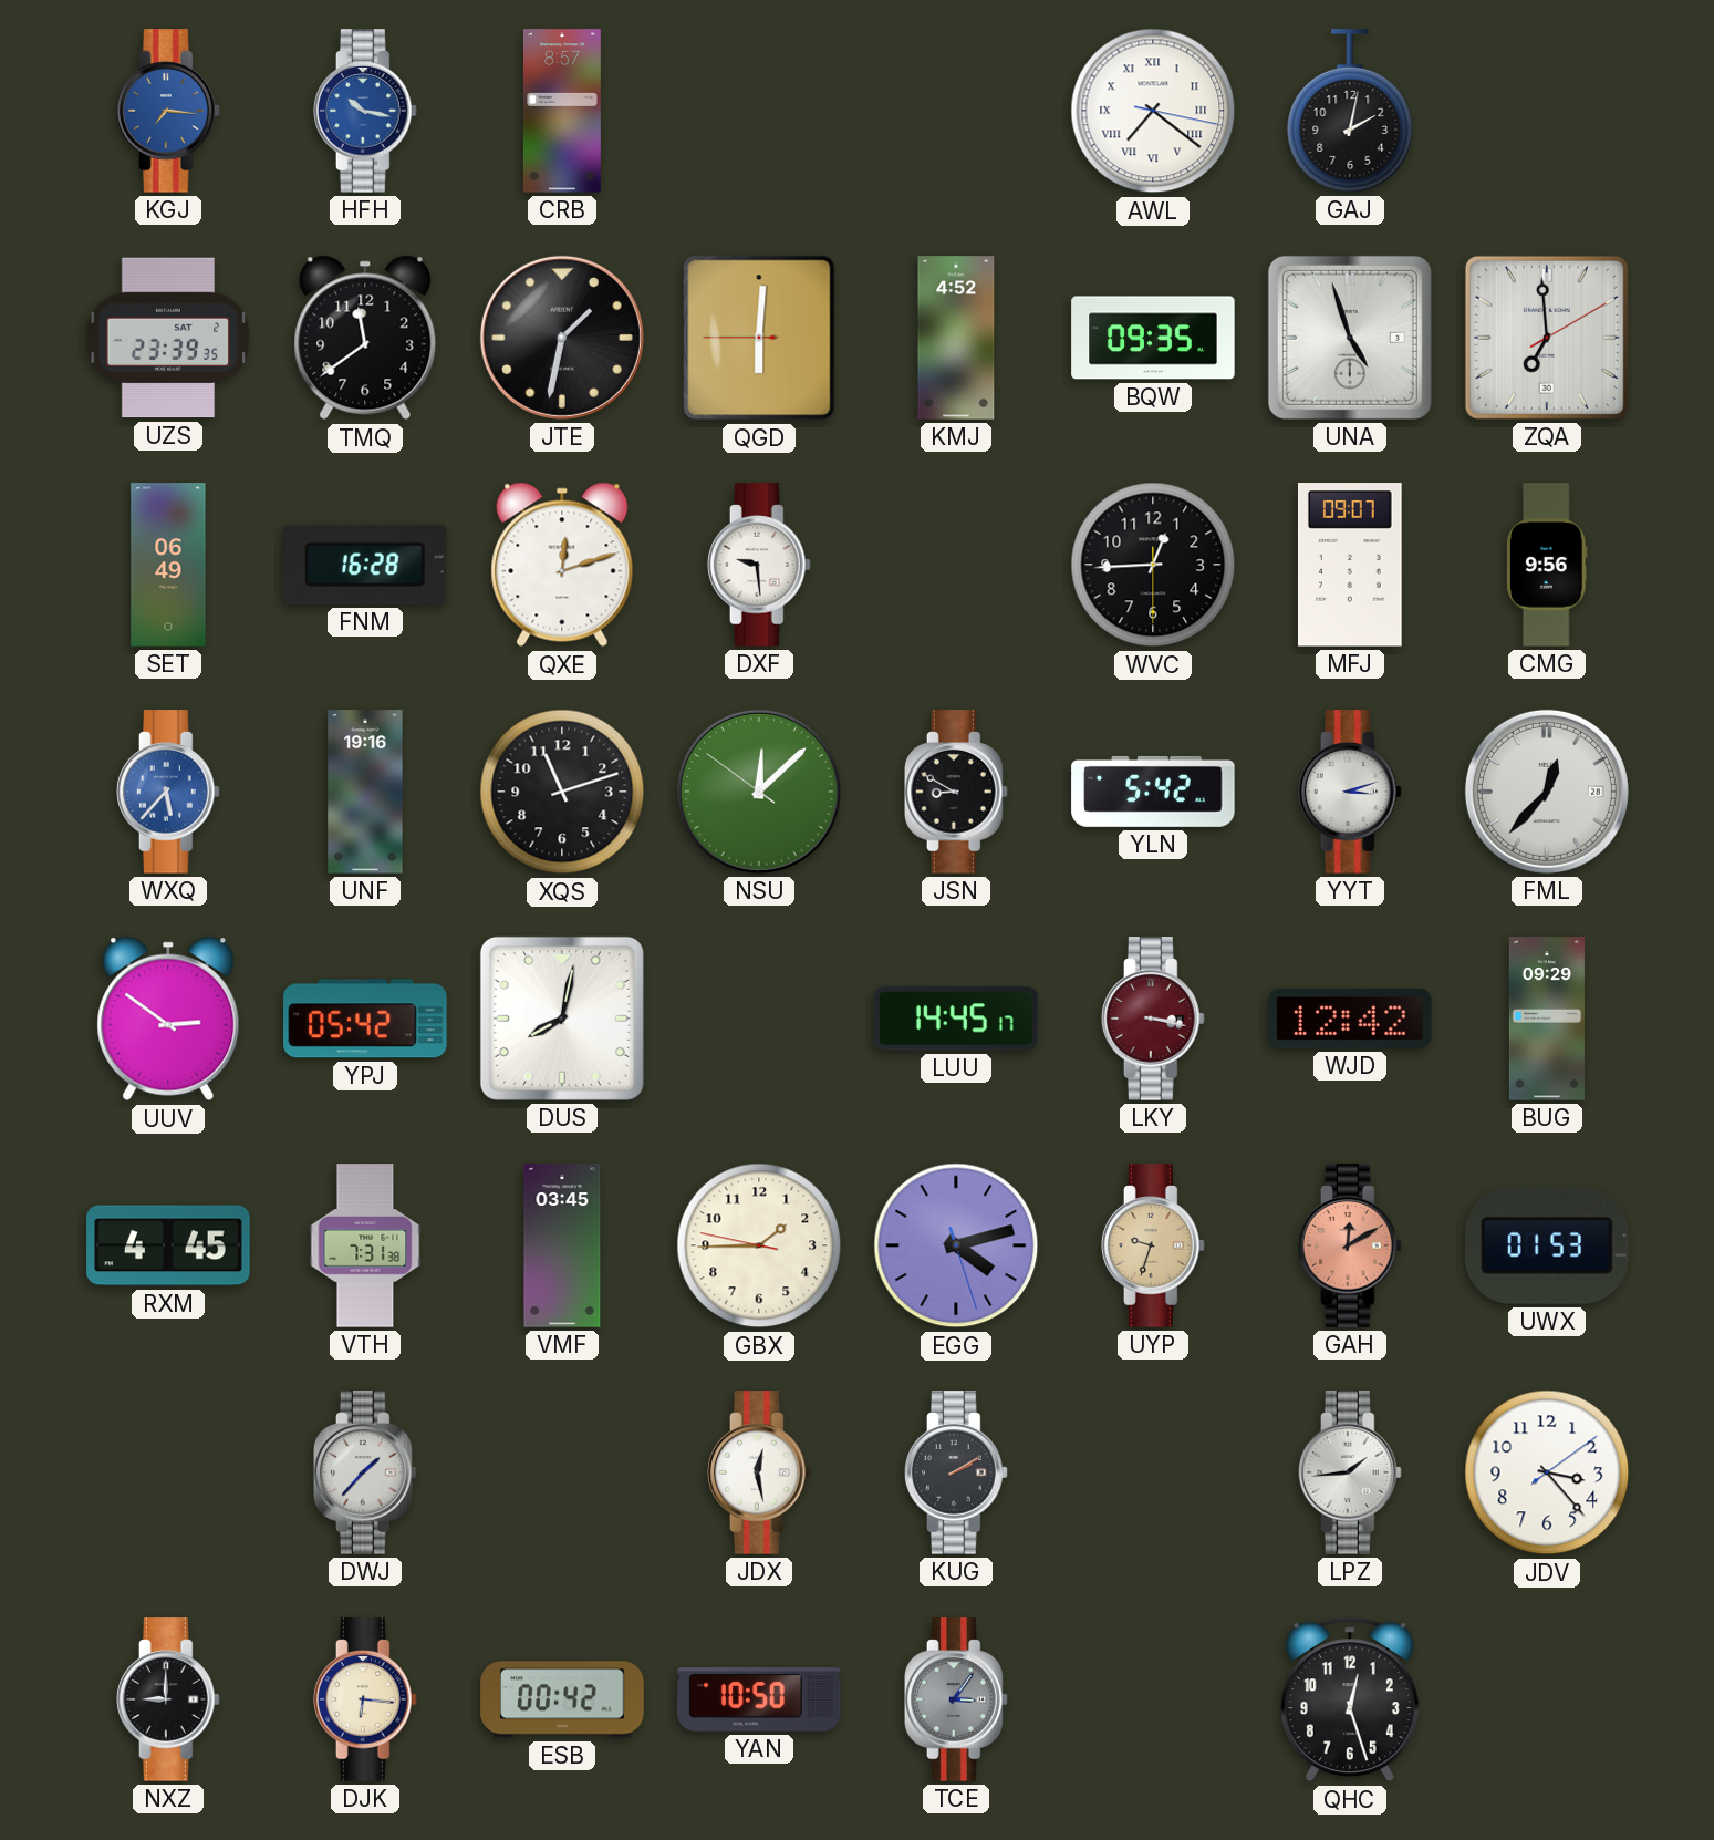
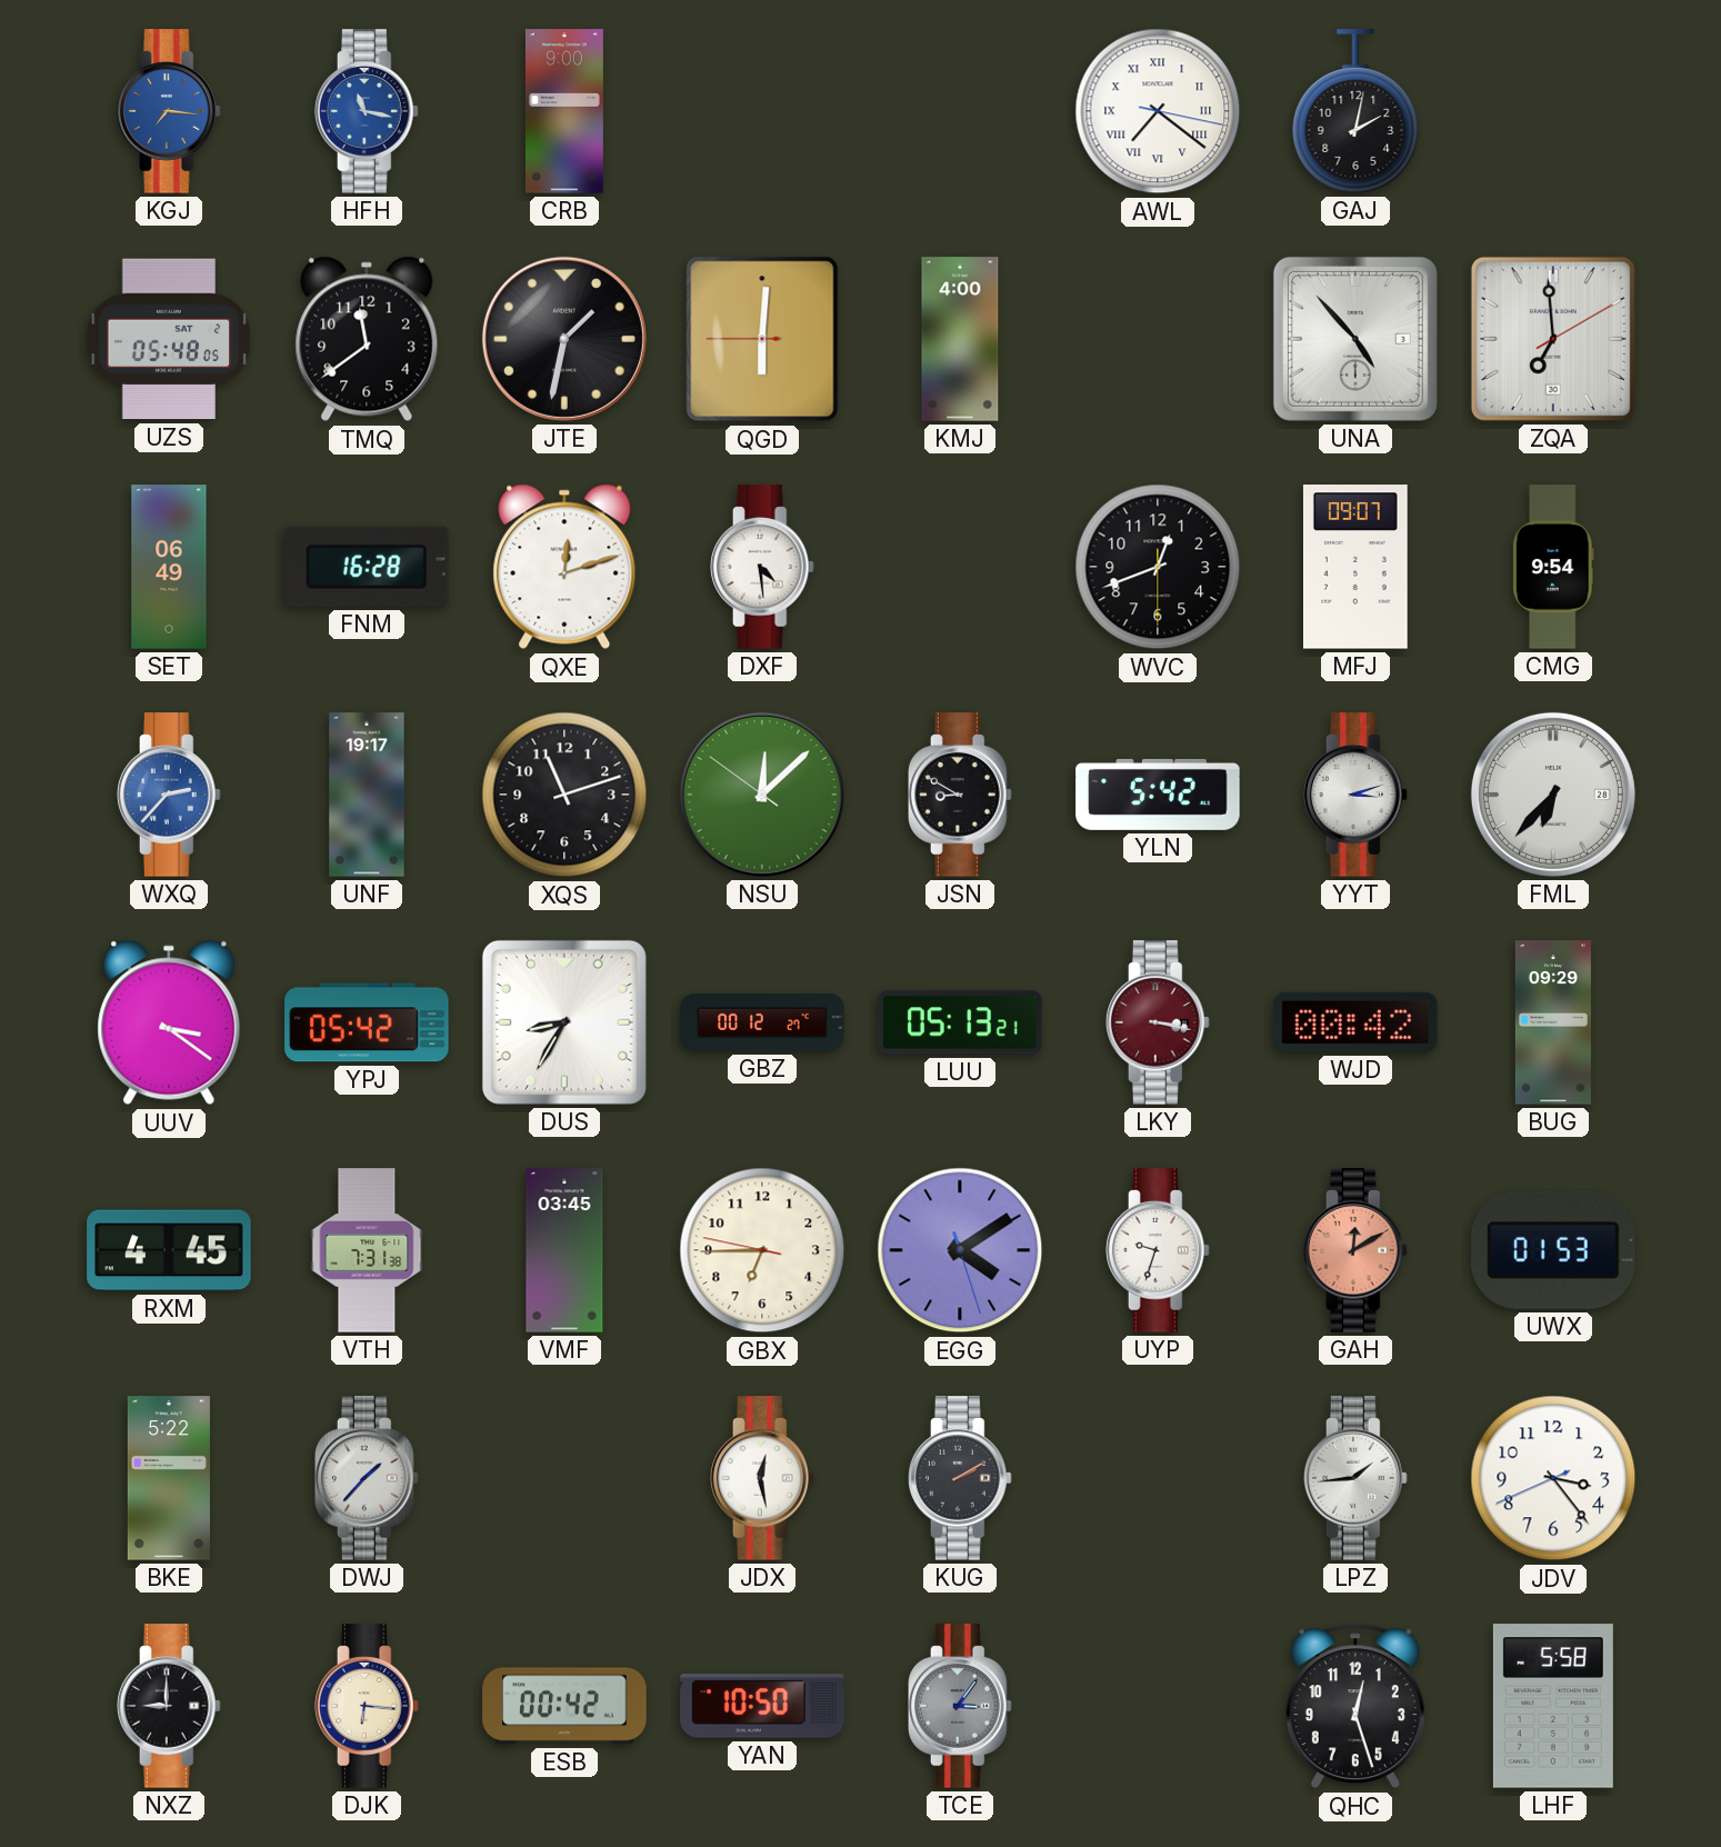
HFH: 10:17 -> 11:17
CRB: 8:57 -> 9:00
UZS: 23:39 -> 05:48
KMJ: 4:52 -> 4:00
BQW: 09:35 -> none
UNA: 4:57 -> 4:53
DXF: 9:29 -> 4:29
WVC: 12:44 -> 12:41
CMG: 9:56 -> 9:54
WXQ: 5:37 -> 2:37
UNF: 19:16 -> 19:17
FML: 12:37 -> 6:37
UUV: 2:51 -> 3:21
DUS: 8:02 -> 8:35
GBZ: none -> 00:12
LUU: 14:45 -> 05:13
WJD: 12:42 -> 00:42
GBX: 1:44 -> 6:44
EGG: 4:12 -> 4:09
UYP dial: champagne -> white
BKE: none -> 5:22
JDV: 3:23:09 -> 3:23:41
LHF: none -> 5:58
